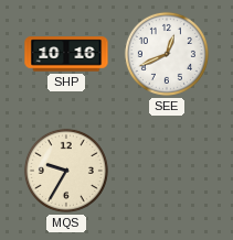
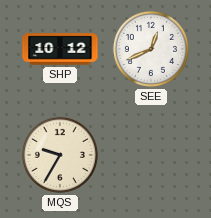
SHP: 10:16 -> 10:12
